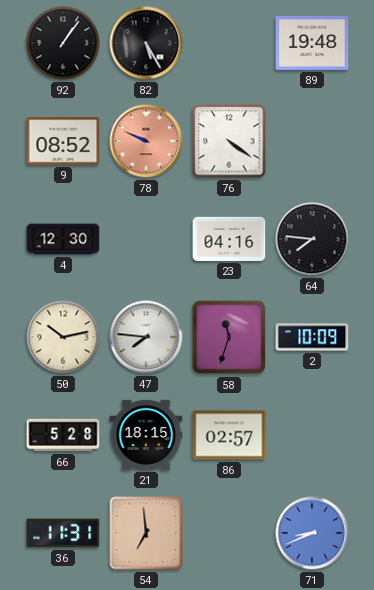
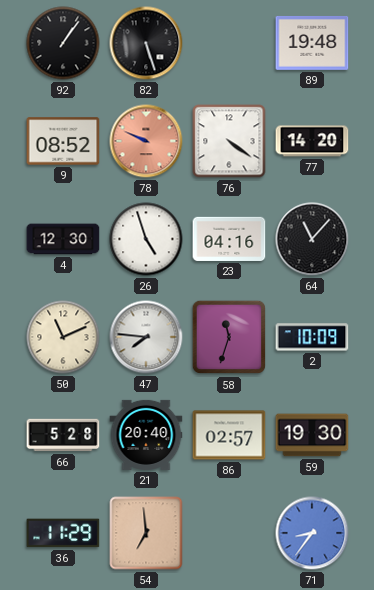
82: 5:25 -> 5:27
77: none -> 14:20
26: none -> 4:57
64: 7:46 -> 11:07
50: 10:13 -> 11:11
21: 18:15 -> 20:40
59: none -> 19:30
36: 11:31 -> 11:29
71: 8:41 -> 8:36
